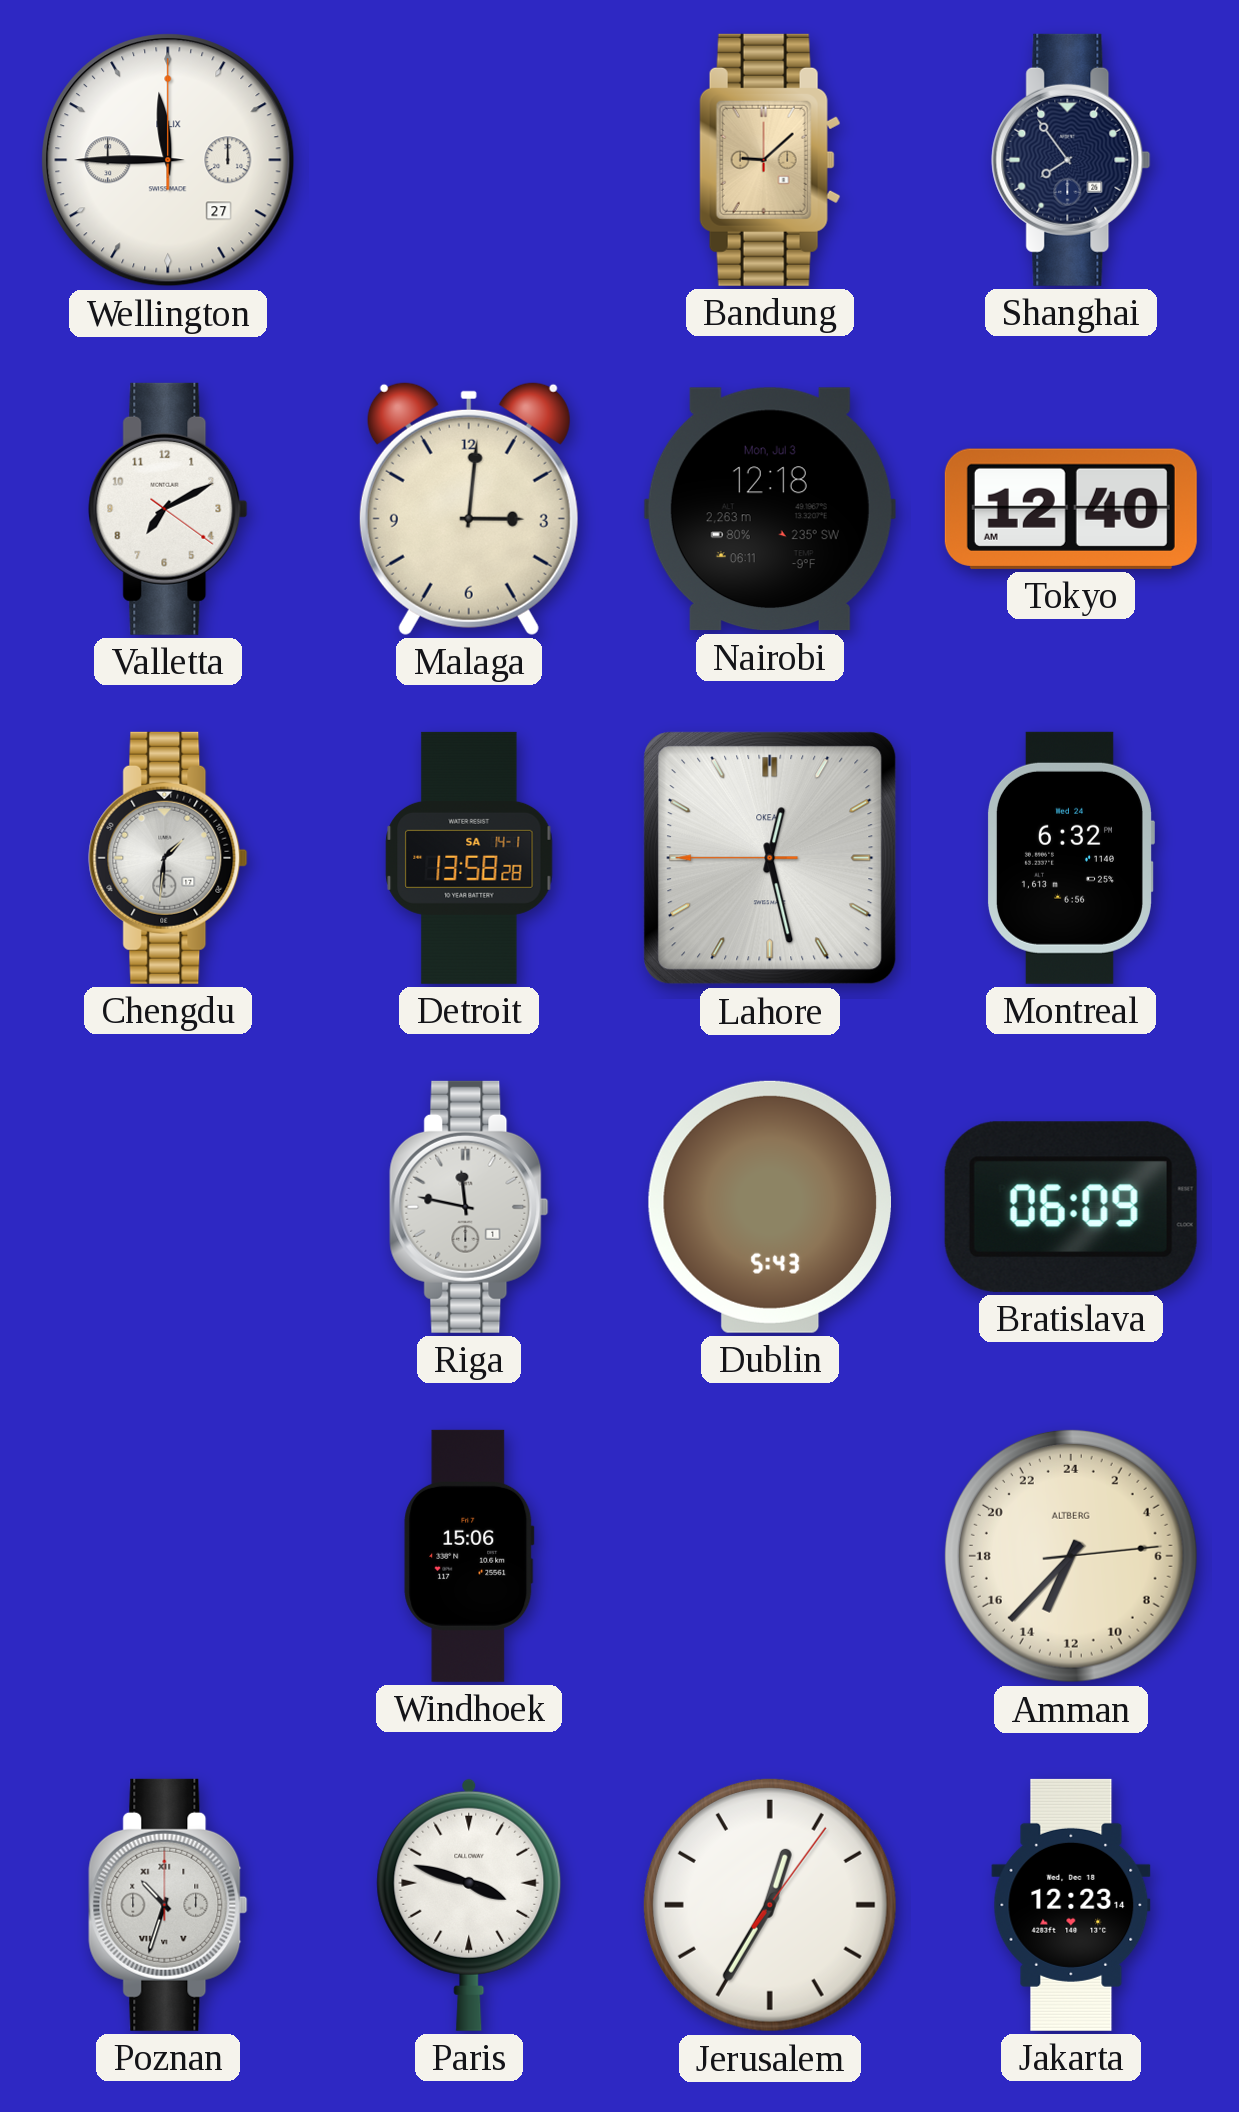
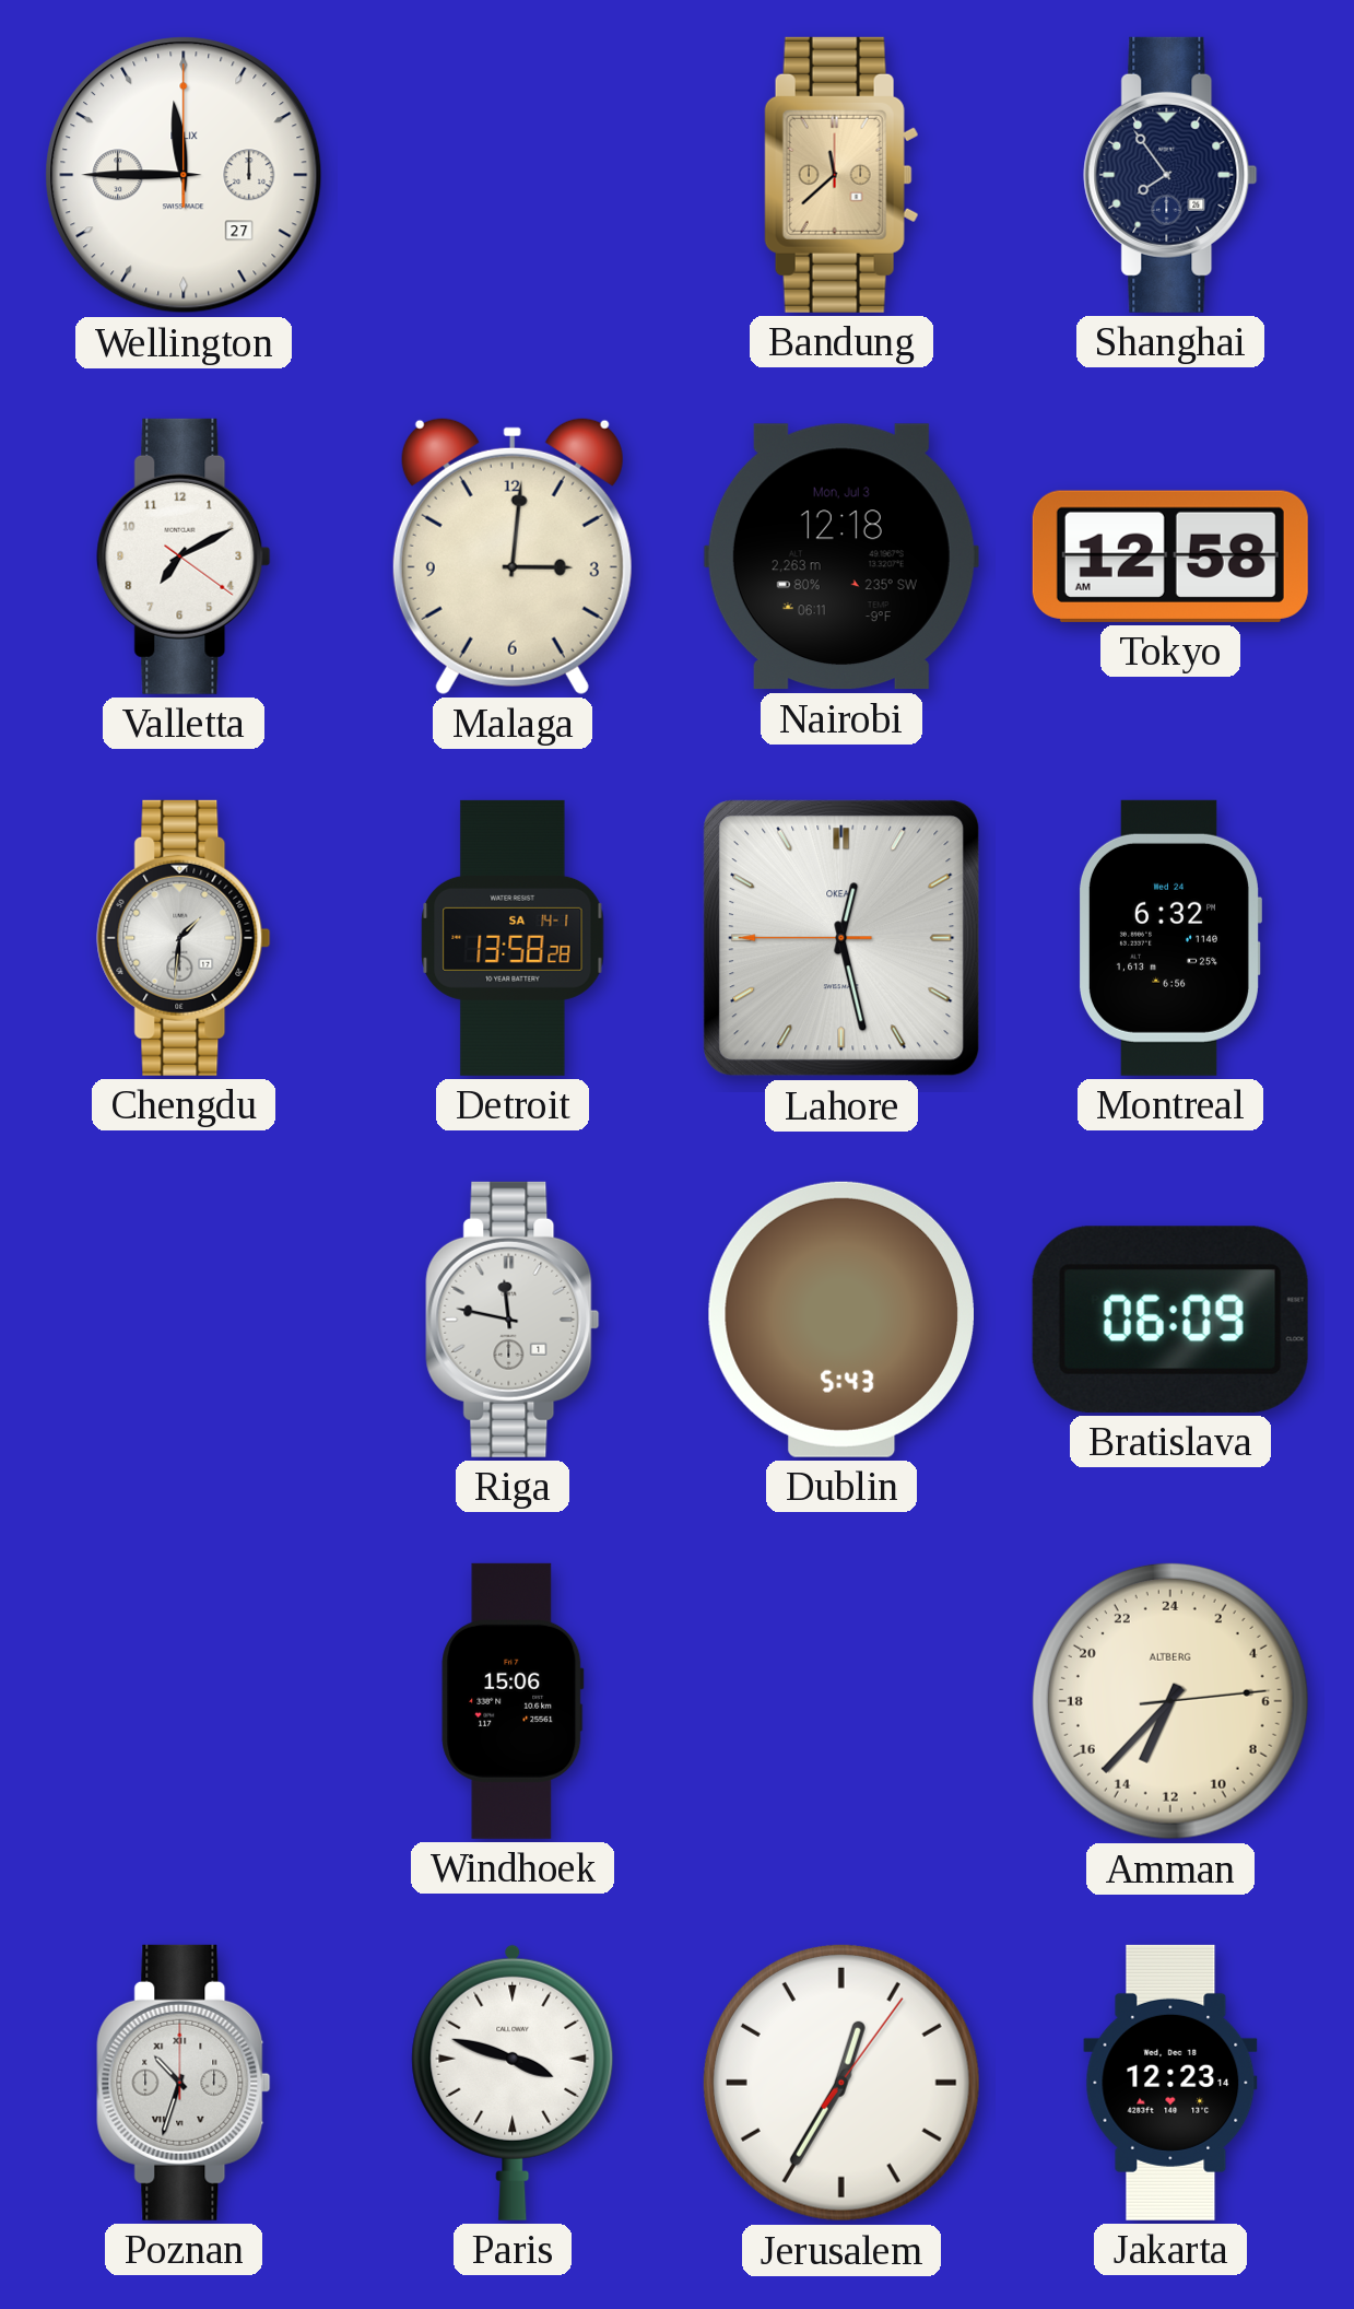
Bandung: 9:08 -> 11:38
Tokyo: 12:40 -> 12:58
